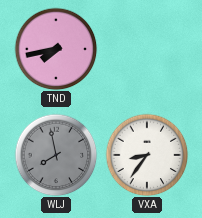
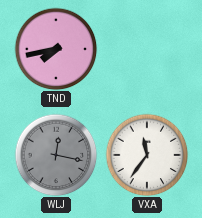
WLJ: 7:58 -> 12:17
VXA: 8:36 -> 11:36
